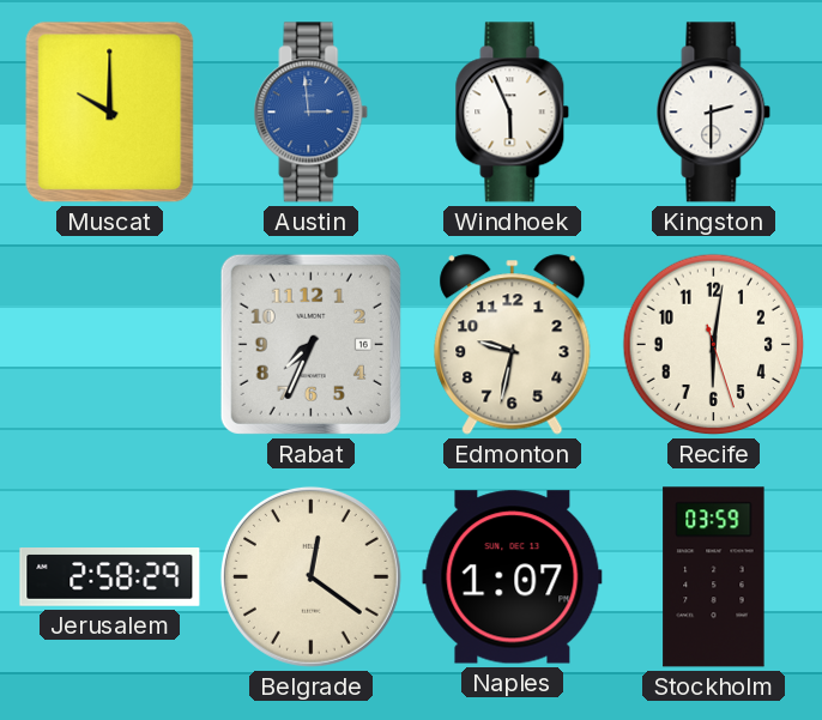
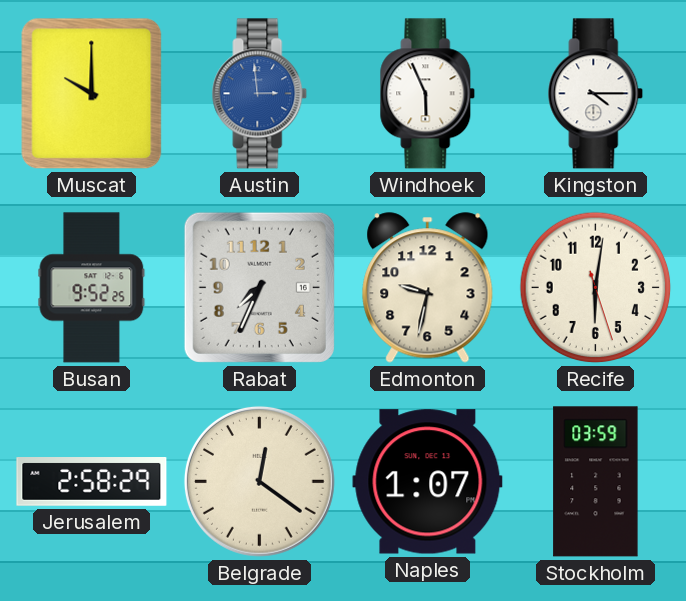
Kingston: 2:30 -> 4:15
Busan: none -> 9:52
